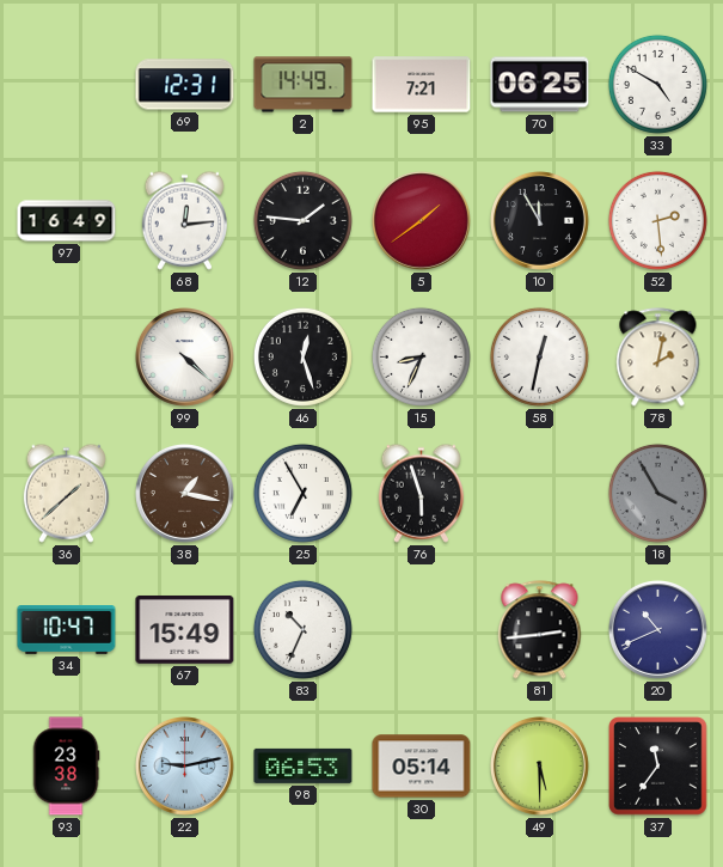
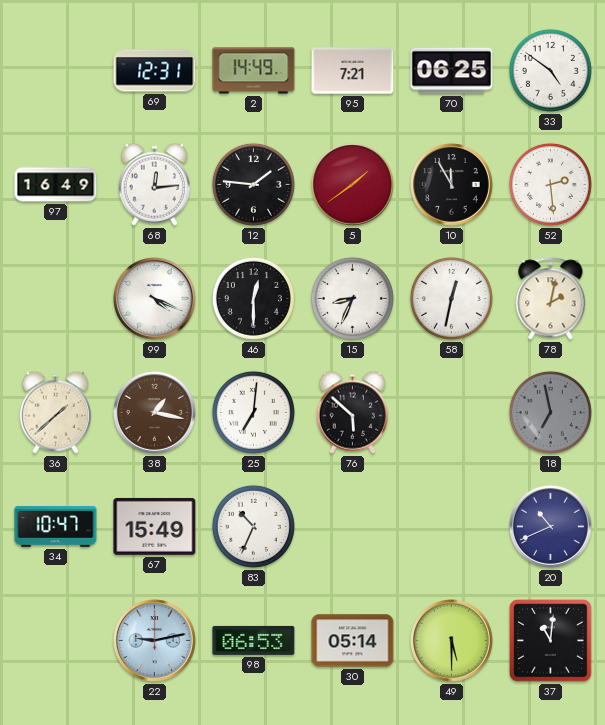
33: 4:50 -> 4:51
99: 4:22 -> 4:19
46: 12:27 -> 12:30
25: 6:55 -> 7:01
76: 5:57 -> 5:52
18: 3:55 -> 6:58
81: 2:44 -> none
93: 23:38 -> none
37: 11:36 -> 11:01
